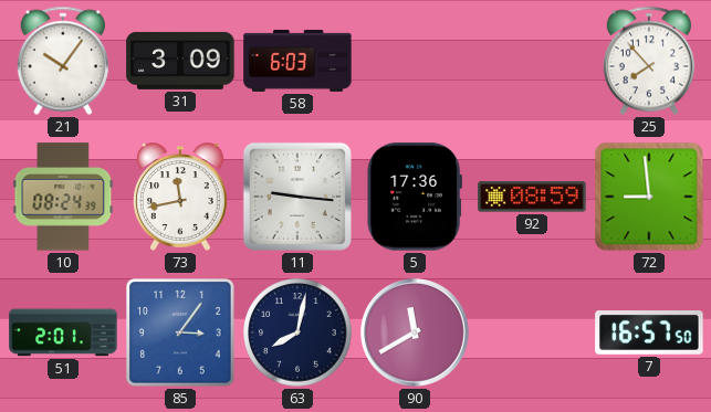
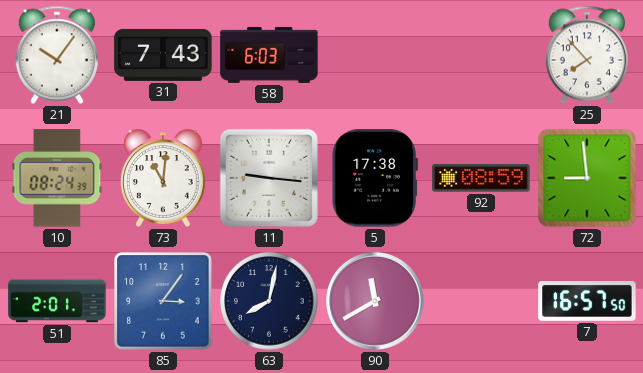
31: 3:09 -> 7:43
73: 11:43 -> 11:01
5: 17:36 -> 17:38
